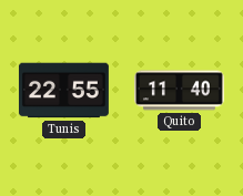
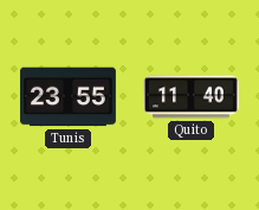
Tunis: 22:55 -> 23:55
